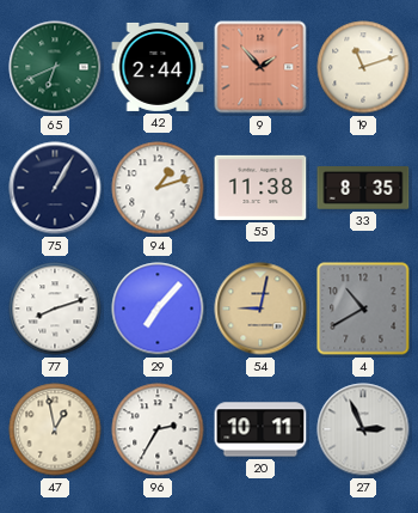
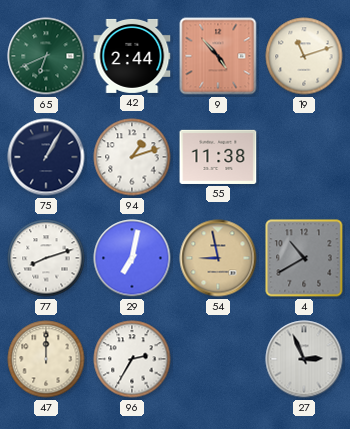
9: 1:53 -> 4:53
33: 8:35 -> none
29: 7:07 -> 7:02
54: 9:02 -> 8:58
47: 12:58 -> 12:00
20: 10:11 -> none
